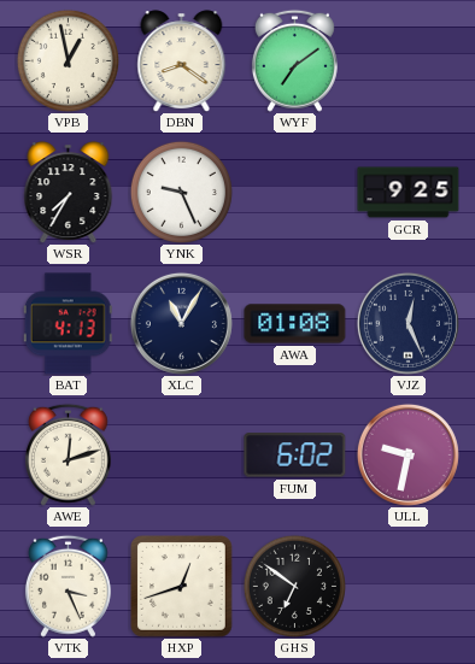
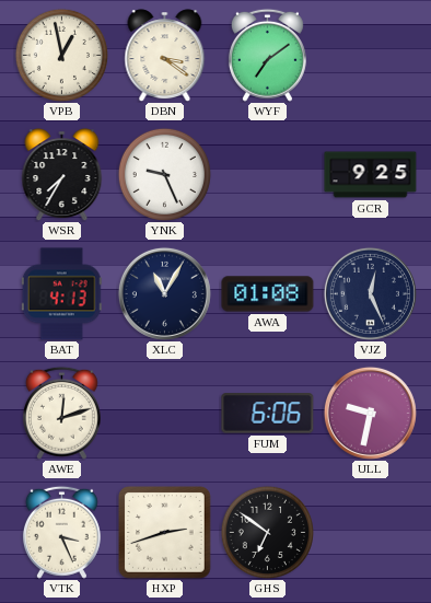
DBN: 8:21 -> 3:21
FUM: 6:02 -> 6:06
HXP: 12:42 -> 2:42
